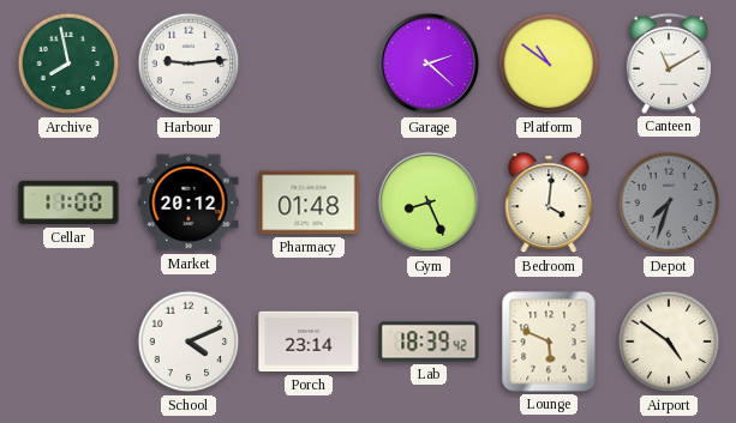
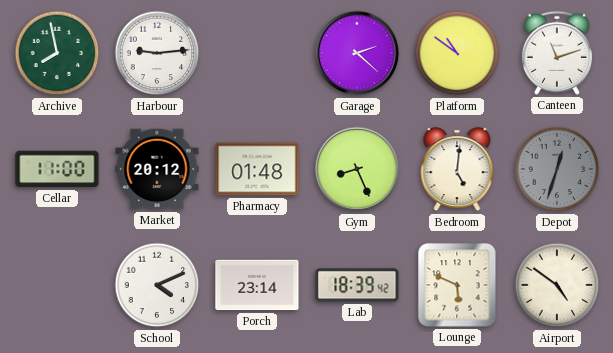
Canteen: 11:10 -> 11:12
Bedroom: 4:01 -> 5:01
Depot: 7:33 -> 12:33
